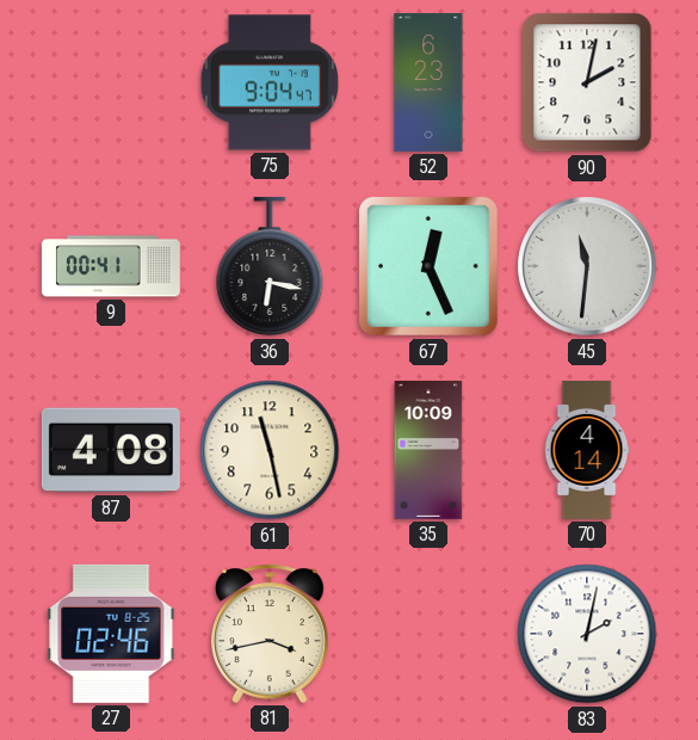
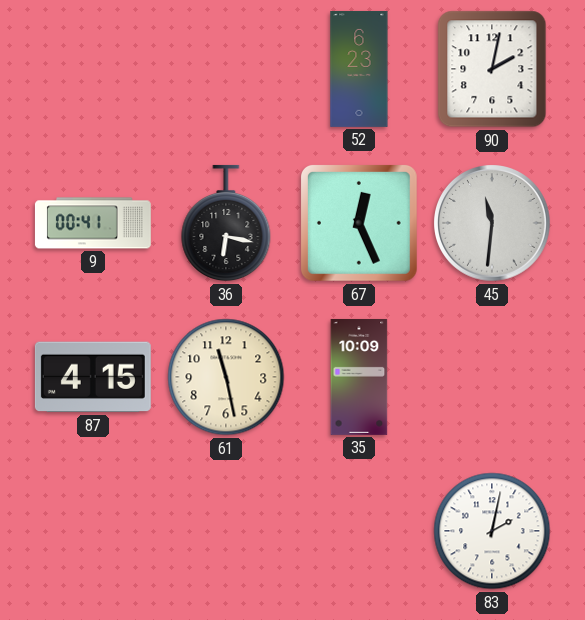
75: 9:04 -> none
87: 4:08 -> 4:15
70: 4:14 -> none
27: 02:46 -> none
81: 3:43 -> none
